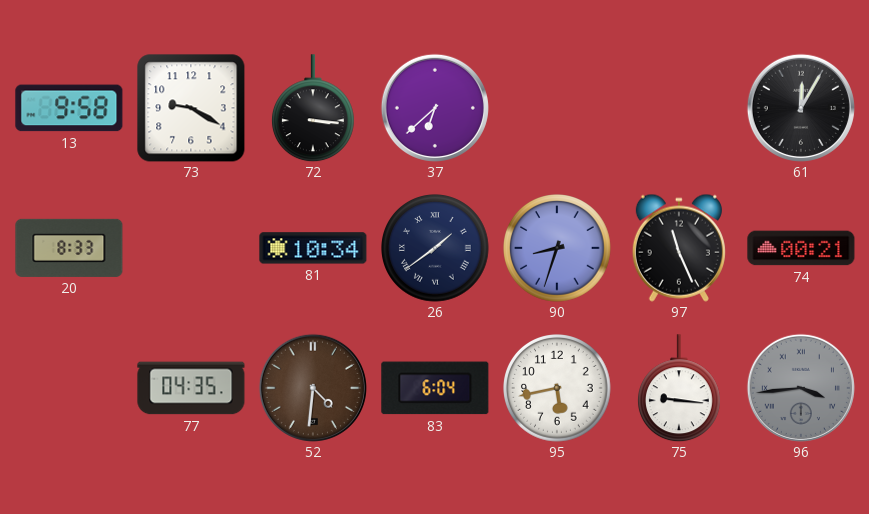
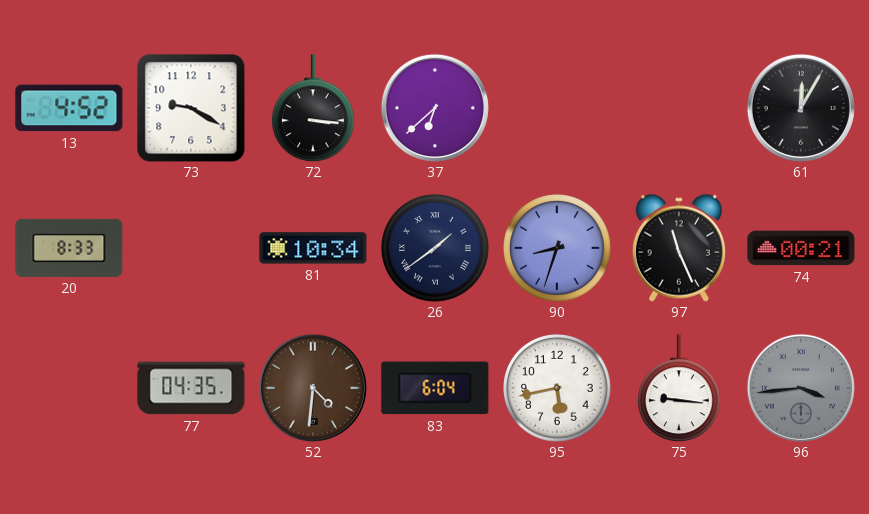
13: 9:58 -> 4:52
